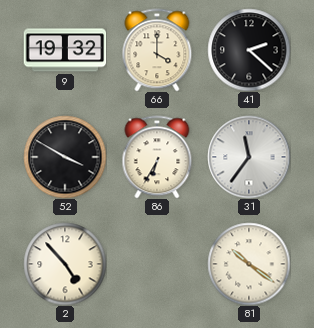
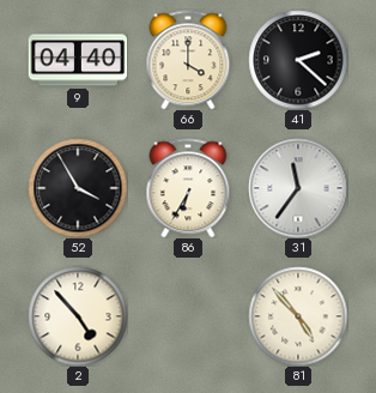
9: 19:32 -> 04:40
52: 3:50 -> 3:55
81: 10:21 -> 4:53
